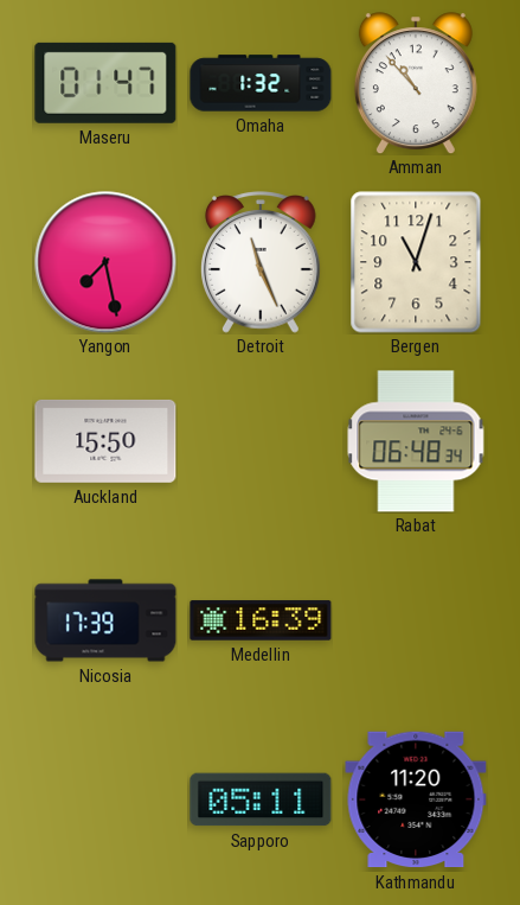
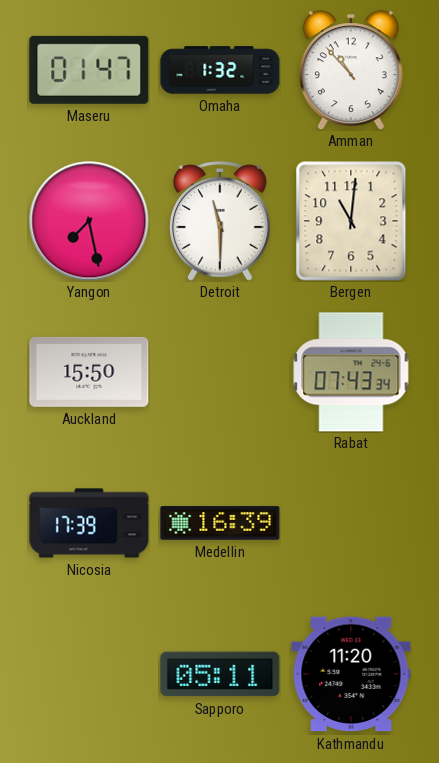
Detroit: 11:26 -> 11:30
Bergen: 11:03 -> 11:01
Rabat: 06:48 -> 07:43
